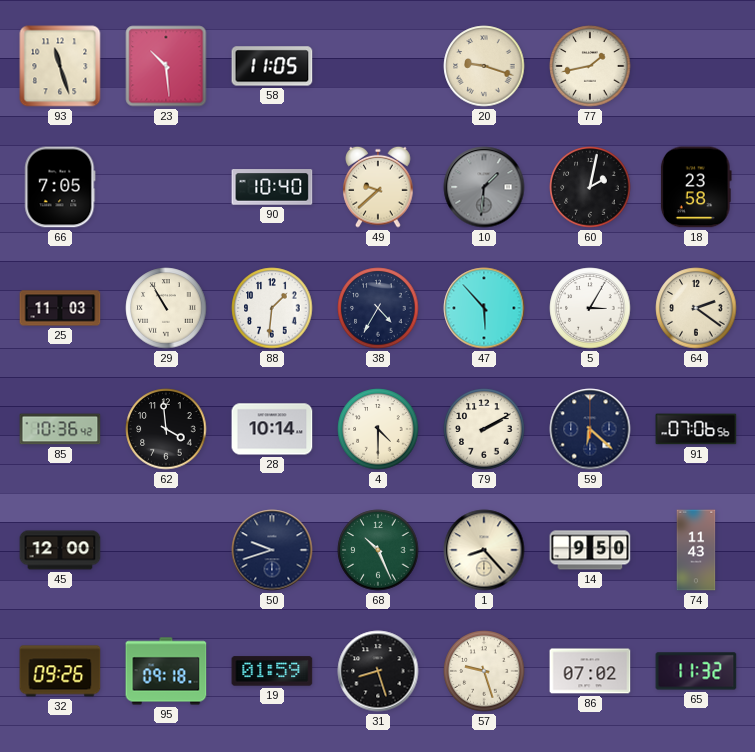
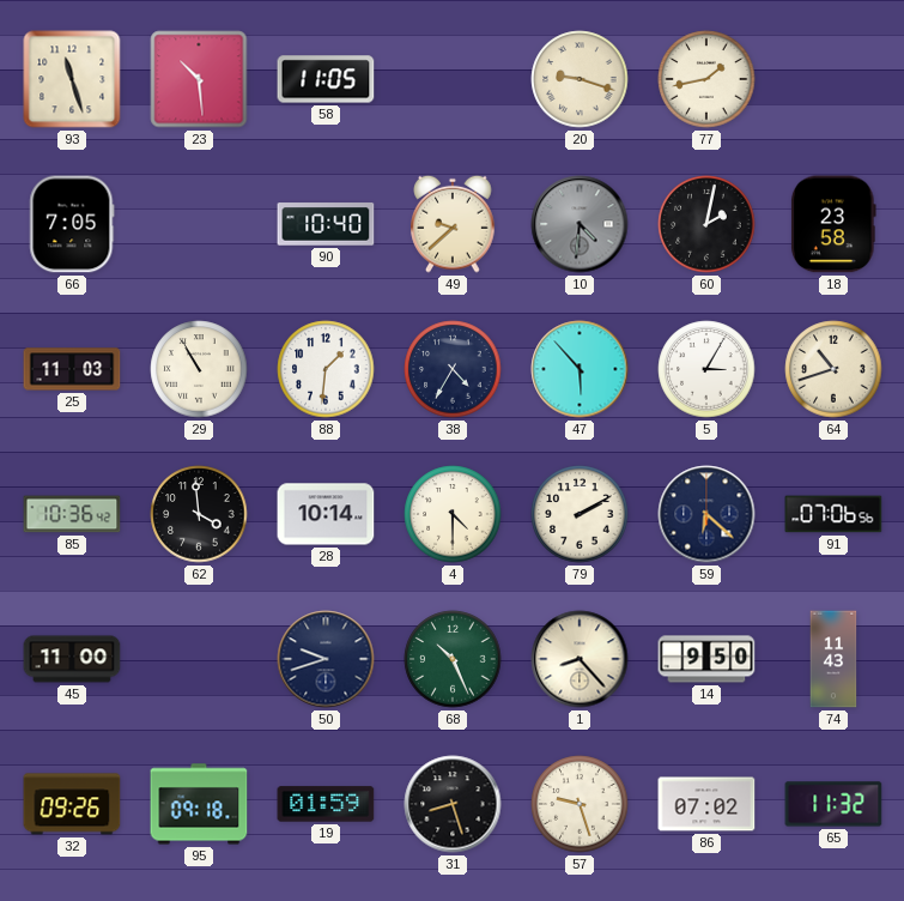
10: 1:31 -> 4:31
64: 2:21 -> 10:42
45: 12:00 -> 11:00
